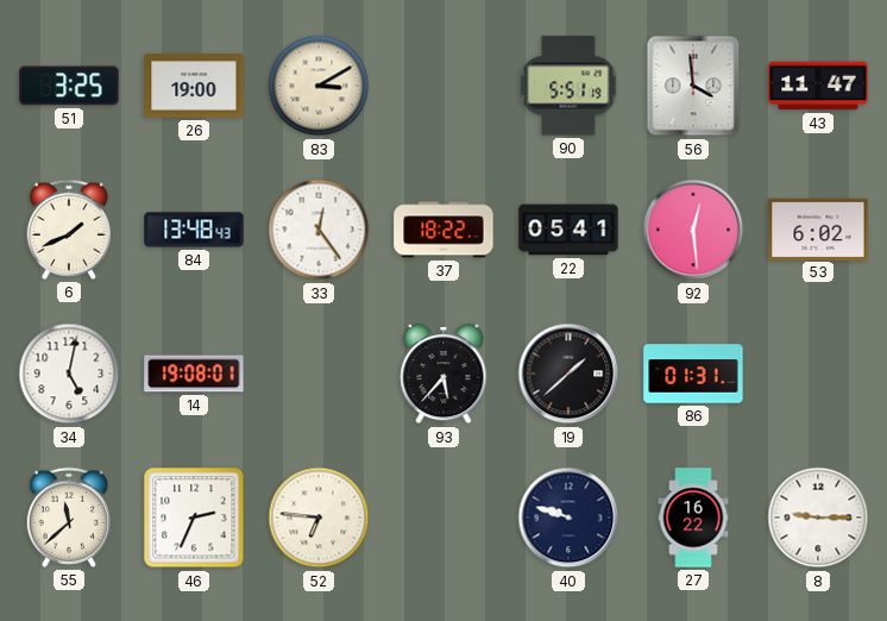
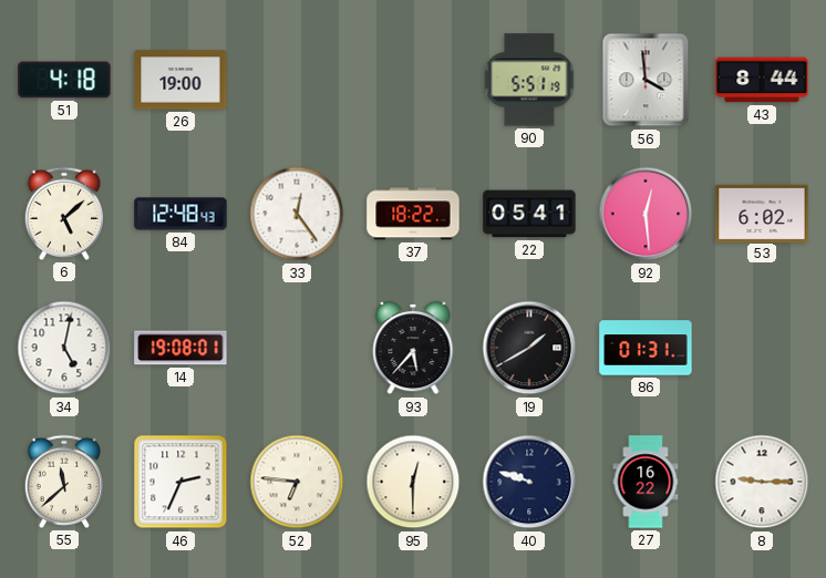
51: 3:25 -> 4:18
83: 3:10 -> none
43: 11:47 -> 8:44
6: 1:41 -> 5:08
84: 13:48 -> 12:48
19: 1:38 -> 1:40
95: none -> 12:30
